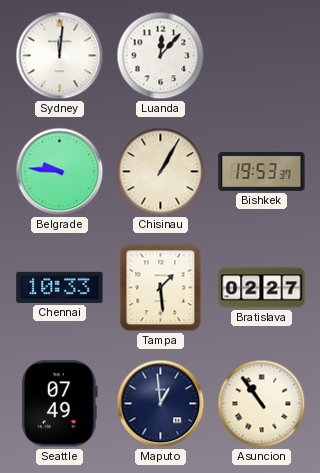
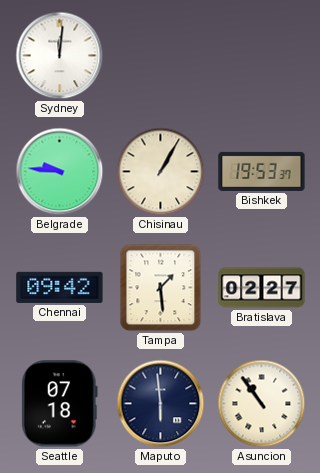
Luanda: 12:07 -> none
Chennai: 10:33 -> 09:42
Seattle: 07:49 -> 07:18
Maputo: 12:59 -> 5:59
